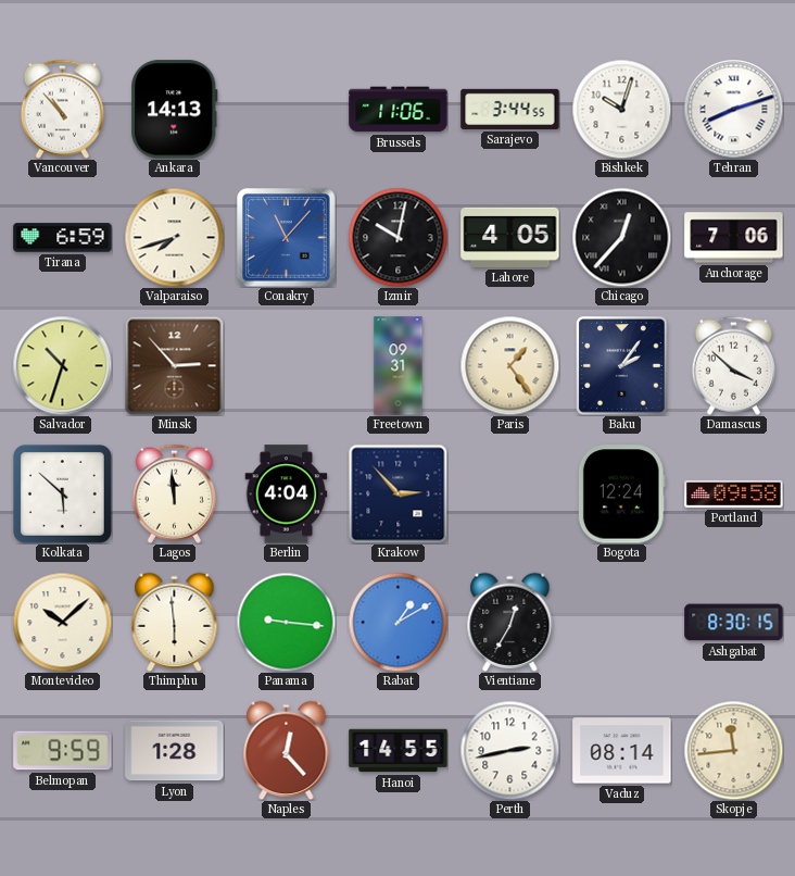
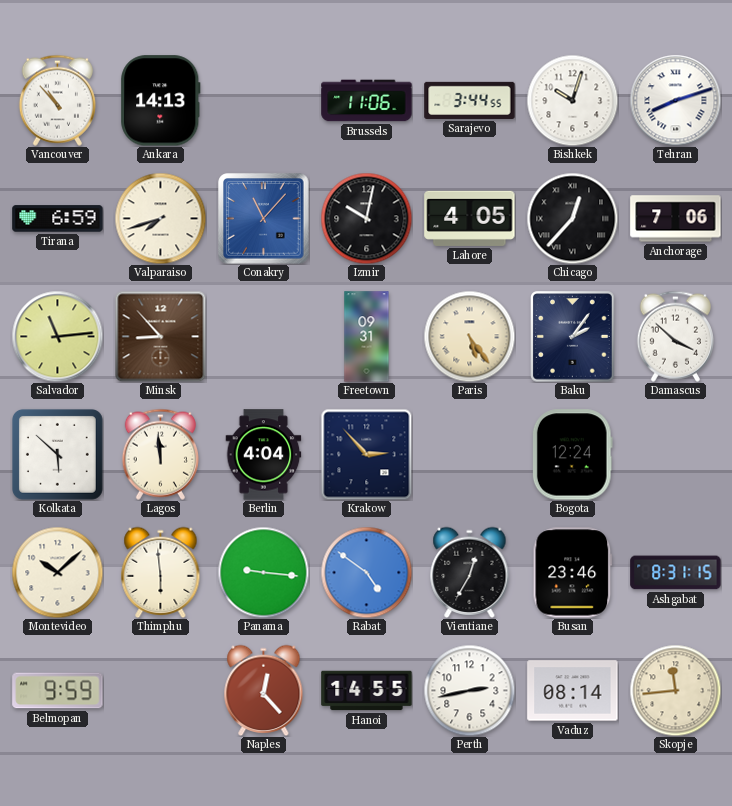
Salvador: 10:33 -> 11:14
Minsk: 2:53 -> 8:53
Paris: 1:24 -> 5:24
Portland: 09:58 -> none
Rabat: 1:10 -> 4:51
Busan: none -> 23:46
Ashgabat: 8:30 -> 8:31
Lyon: 1:28 -> none
